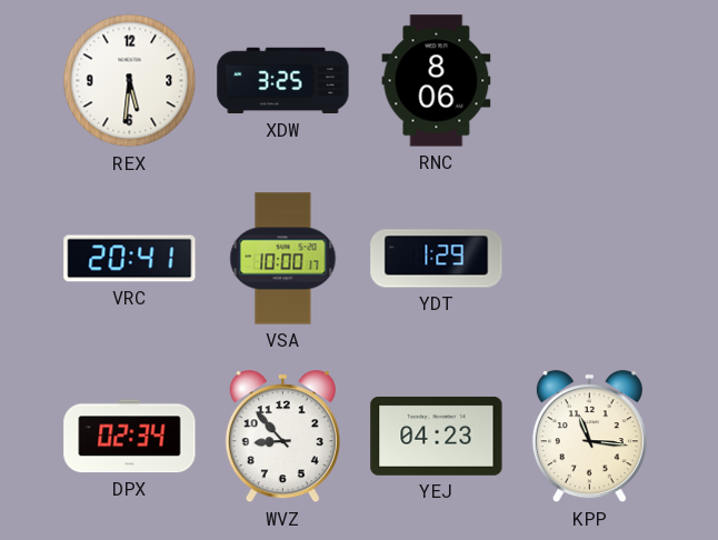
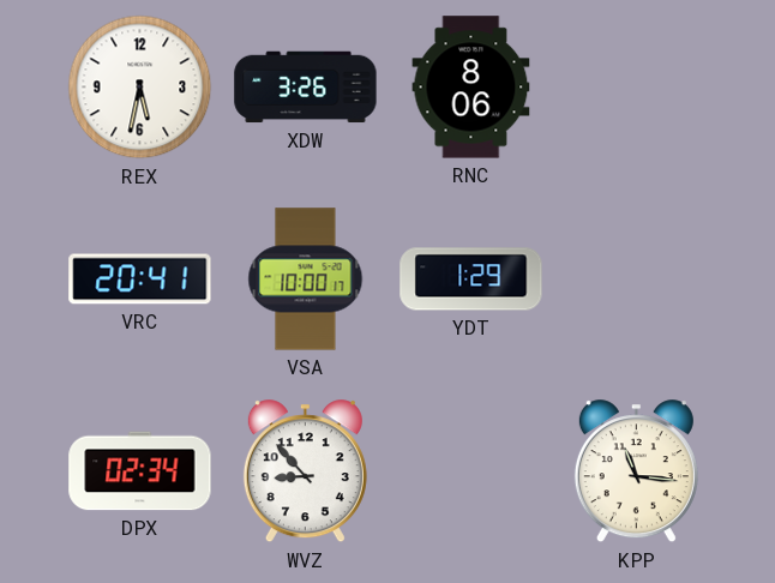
REX: 5:31 -> 5:32
XDW: 3:25 -> 3:26
YEJ: 04:23 -> none
